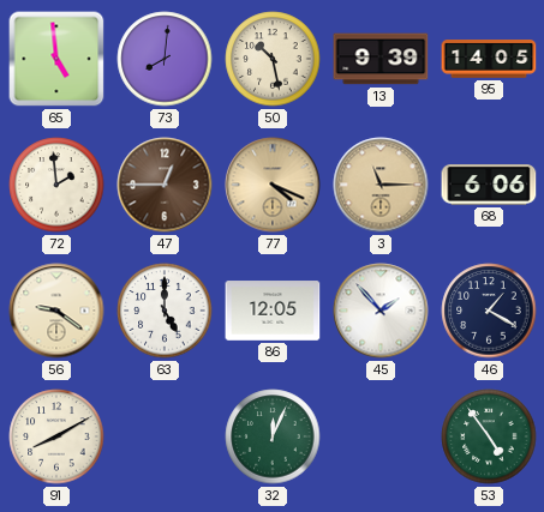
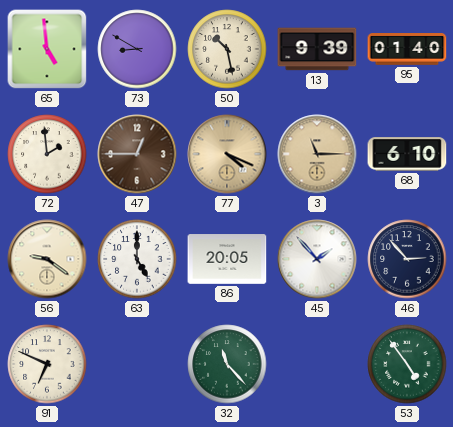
73: 8:01 -> 8:50
95: 14:05 -> 01:40
68: 6:06 -> 6:10
86: 12:05 -> 20:05
46: 1:20 -> 2:53
91: 8:10 -> 6:49
32: 12:04 -> 11:23
